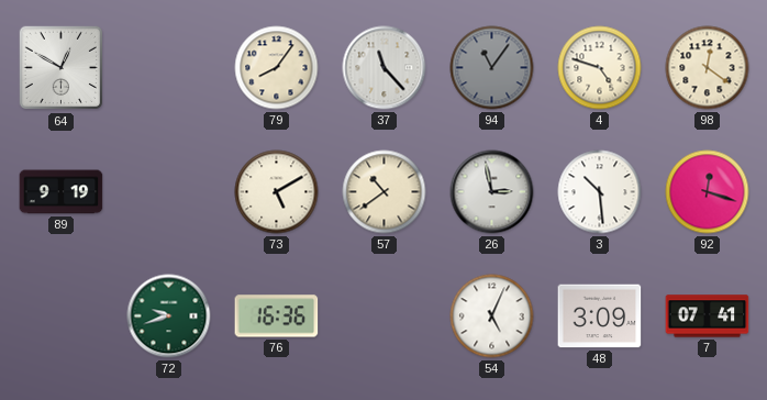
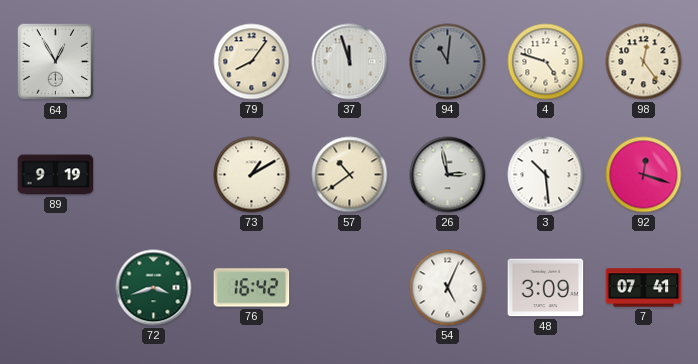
64: 12:50 -> 12:55
37: 11:23 -> 11:57
94: 11:06 -> 11:01
98: 12:21 -> 12:24
73: 5:10 -> 1:10
72: 9:42 -> 3:42
76: 16:36 -> 16:42
